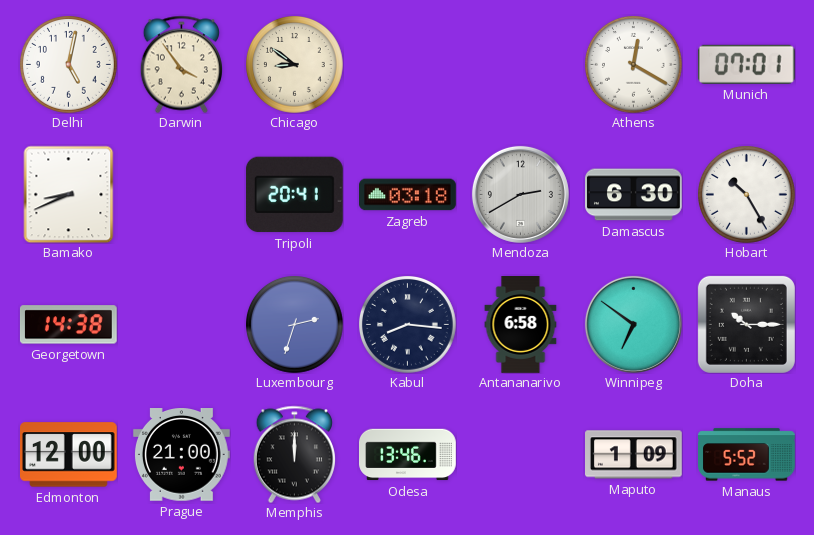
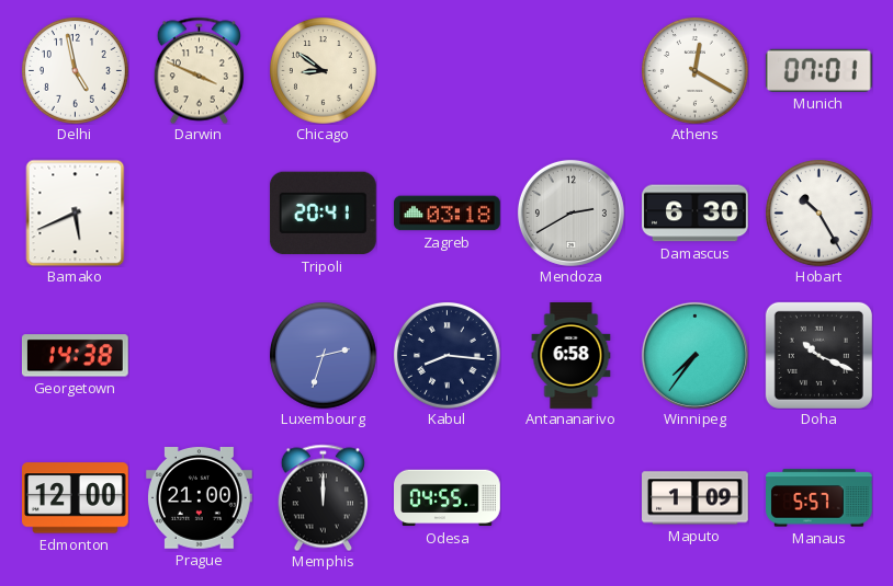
Delhi: 5:02 -> 4:58
Darwin: 3:54 -> 3:49
Bamako: 8:41 -> 5:41
Winnipeg: 6:51 -> 7:36
Doha: 10:15 -> 10:19
Odesa: 13:46 -> 04:55
Manaus: 5:52 -> 5:57
